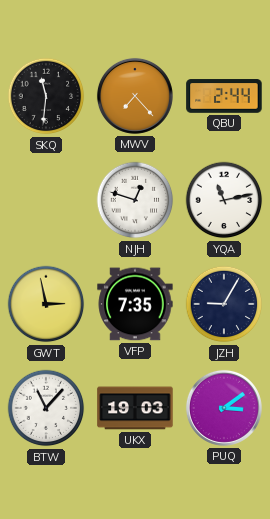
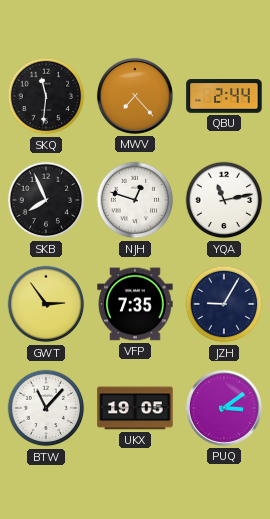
SKB: none -> 7:56
GWT: 2:58 -> 2:54
UKX: 19:03 -> 19:05
